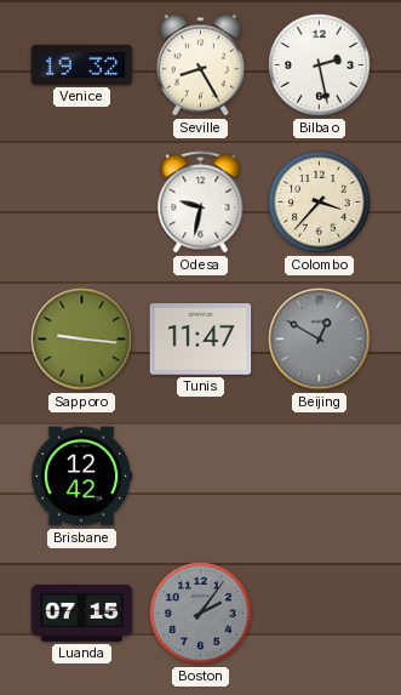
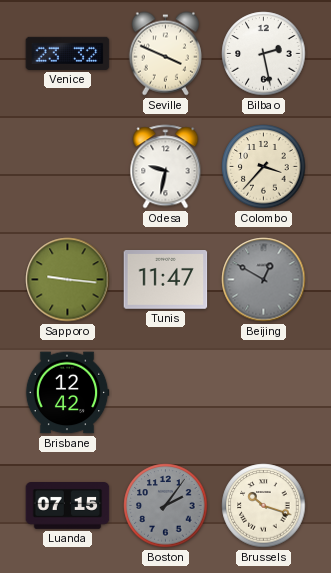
Venice: 19:32 -> 23:32
Seville: 8:25 -> 3:49
Brussels: none -> 10:18
